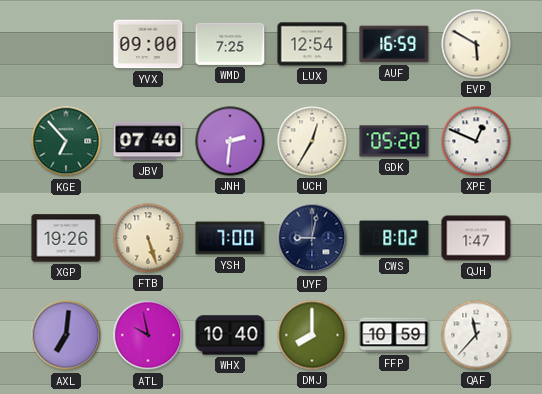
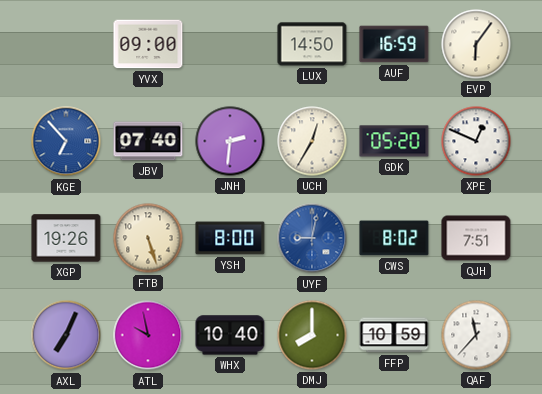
WMD: 7:25 -> none
LUX: 12:54 -> 14:50
EVP: 5:50 -> 6:06
KGE dial: green -> blue
YSH: 7:00 -> 8:00
UYF dial: navy -> blue
QJH: 1:47 -> 7:51
AXL: 7:01 -> 7:04
